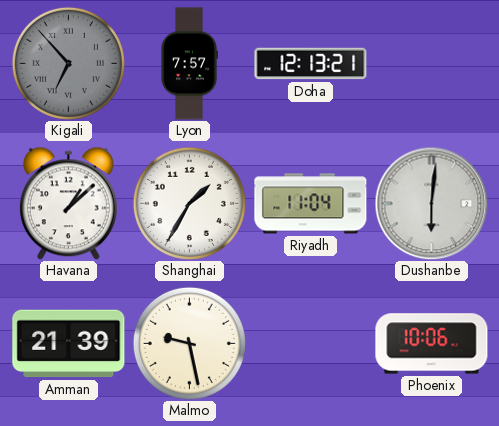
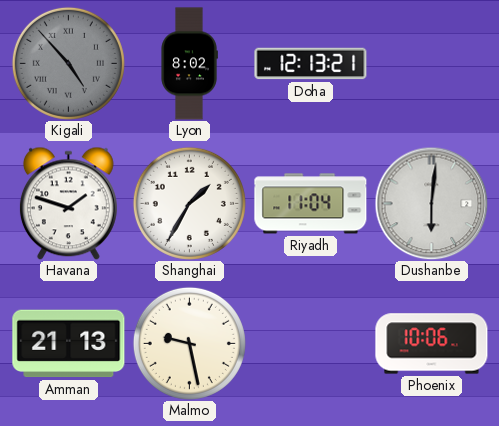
Kigali: 6:53 -> 4:53
Lyon: 7:57 -> 8:02
Havana: 1:08 -> 1:48
Amman: 21:39 -> 21:13
